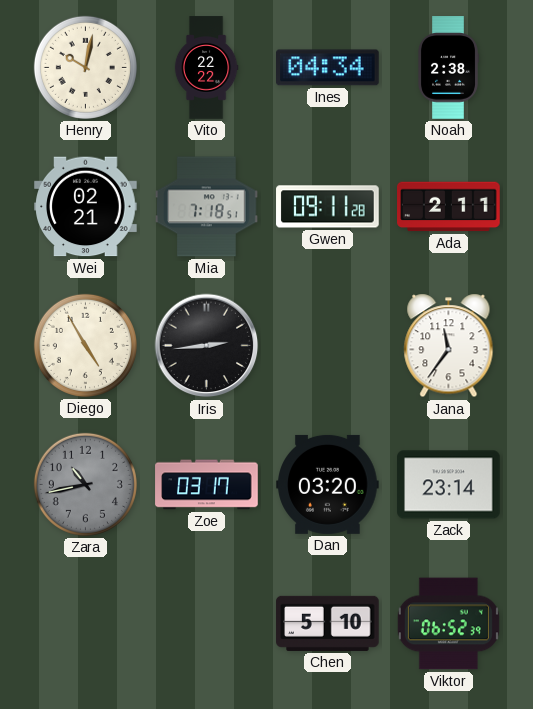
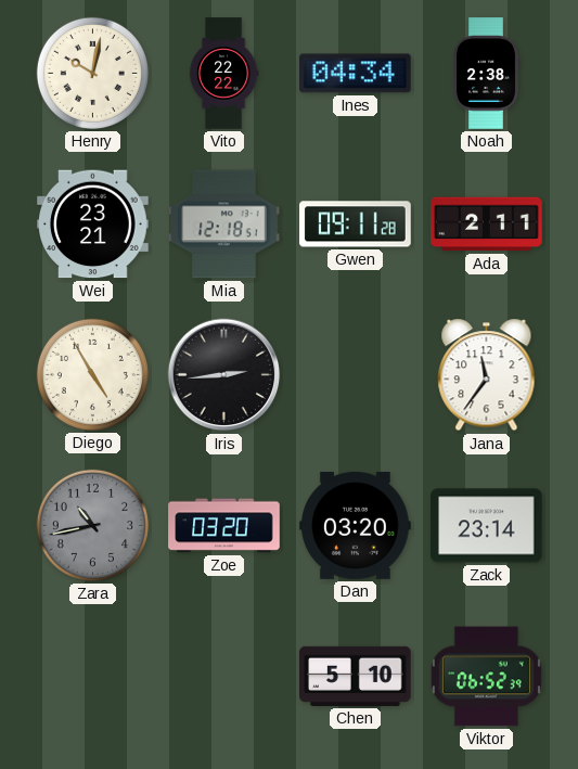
Wei: 02:21 -> 23:21
Mia: 7:18 -> 12:18
Zoe: 03:17 -> 03:20
